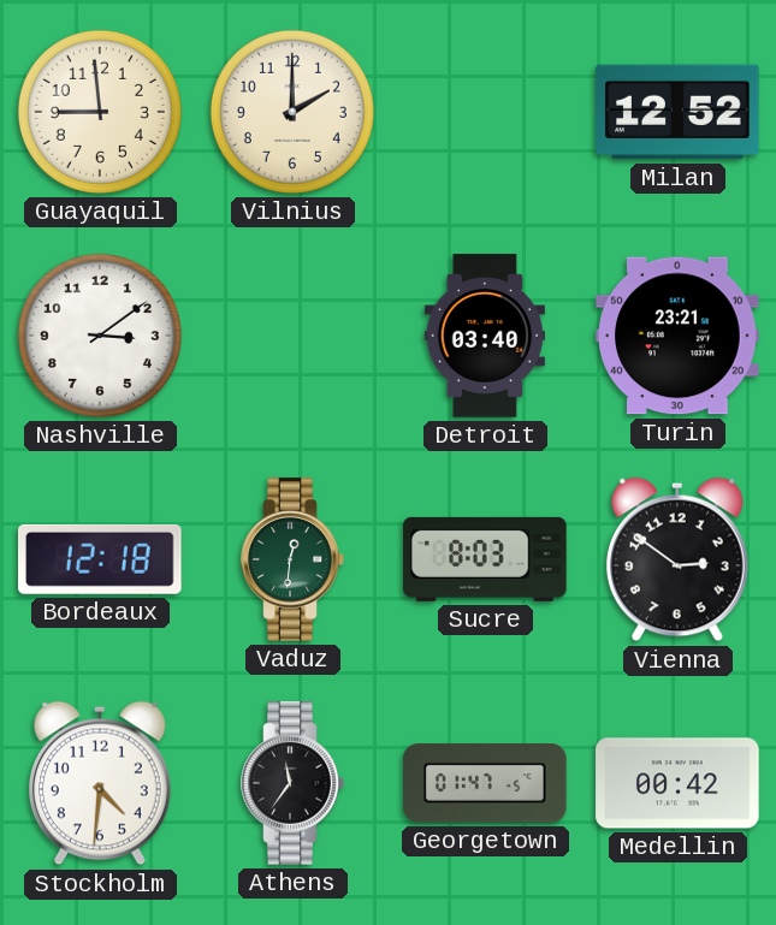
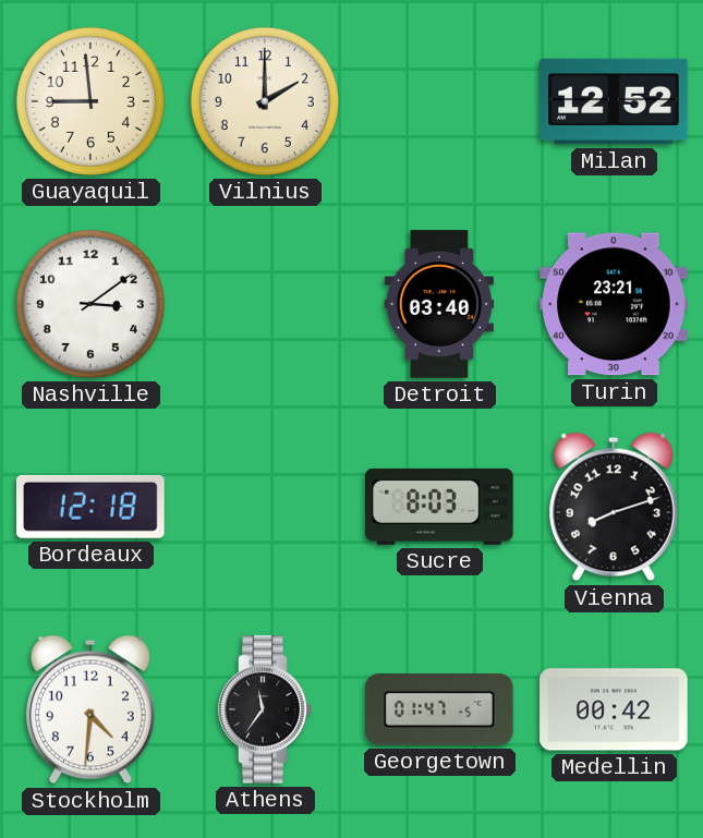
Vaduz: 12:31 -> none
Vienna: 2:51 -> 8:12
